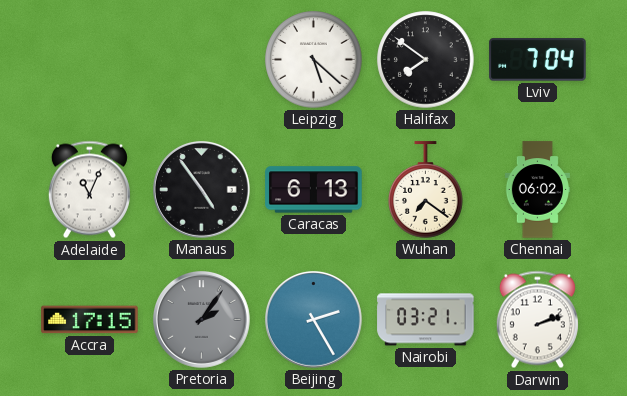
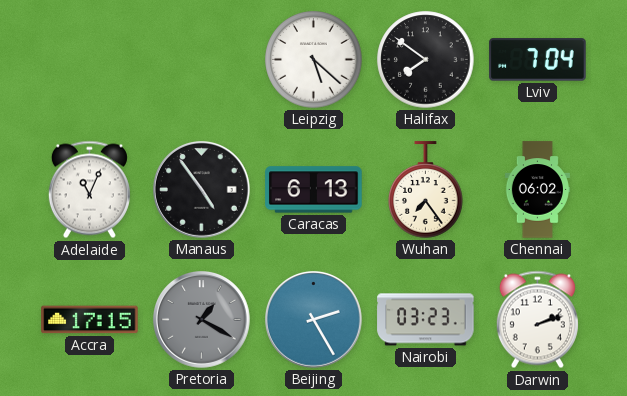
Wuhan: 7:21 -> 7:24
Pretoria: 2:06 -> 1:20
Nairobi: 03:21 -> 03:23
